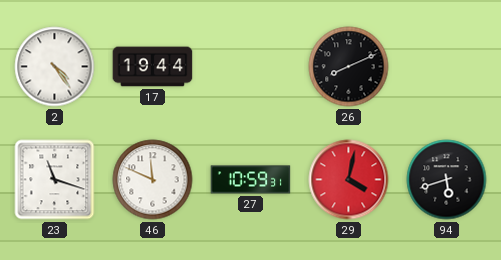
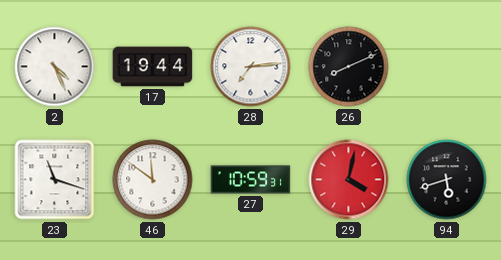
2: 4:24 -> 4:26
28: none -> 7:14
46: 11:49 -> 11:51
